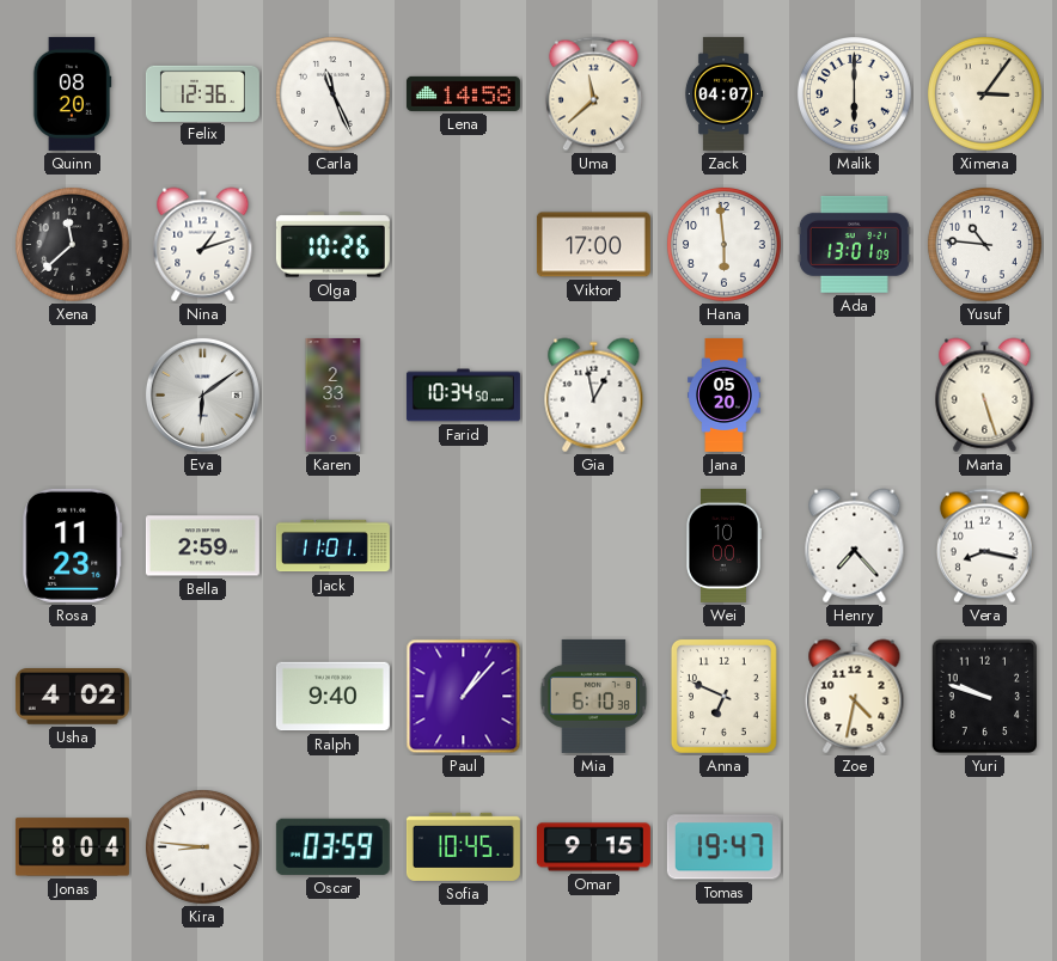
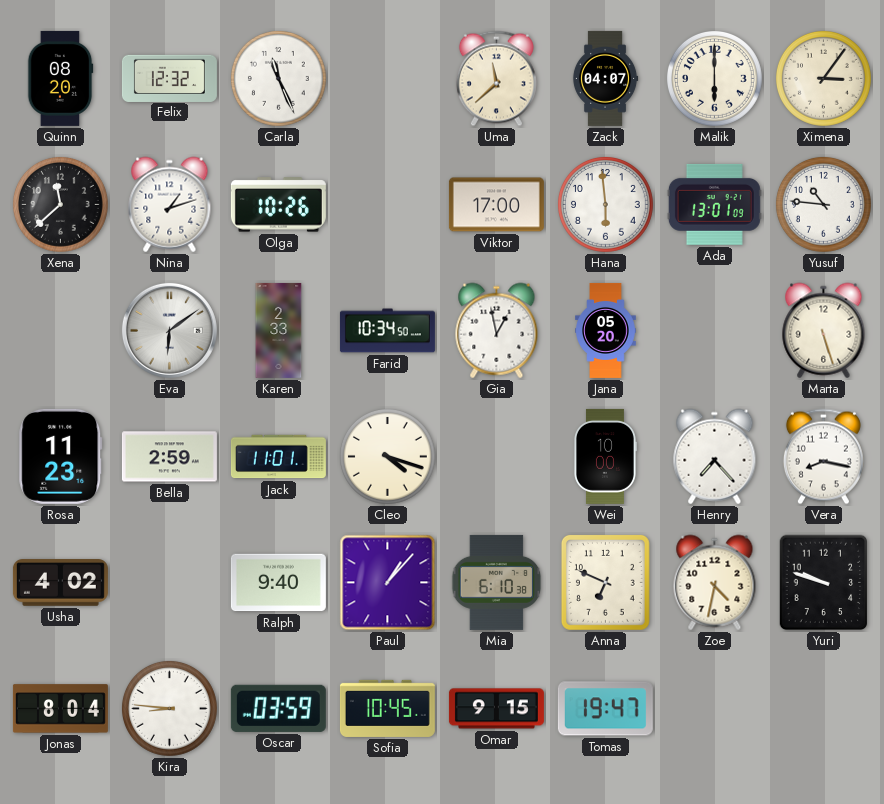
Felix: 12:36 -> 12:32
Lena: 14:58 -> none
Cleo: none -> 4:18
